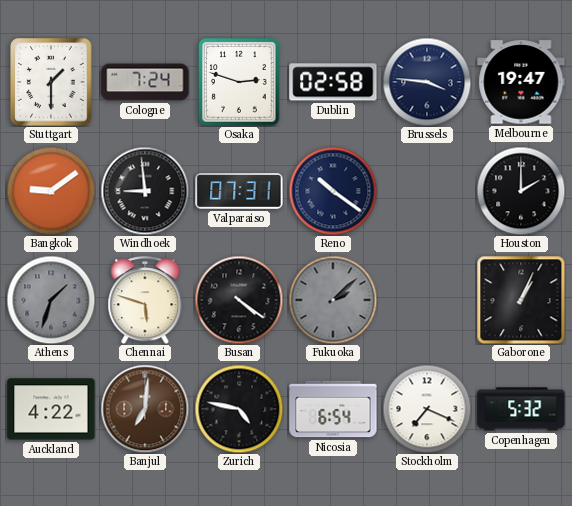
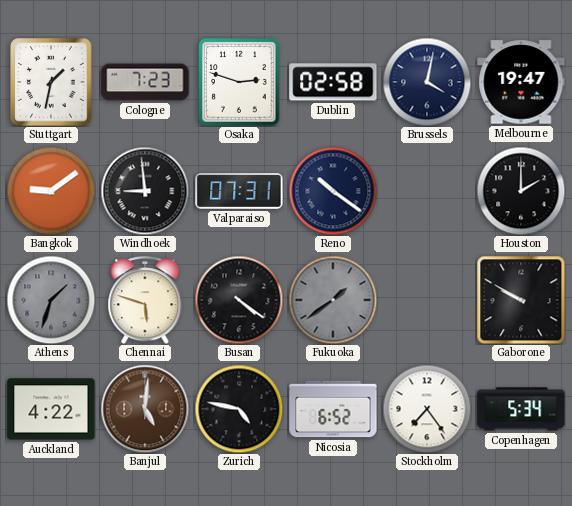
Stuttgart: 1:30 -> 1:32
Cologne: 7:24 -> 7:23
Brussels: 3:46 -> 4:02
Fukuoka: 2:08 -> 1:39
Gaborone: 1:04 -> 9:50
Banjul: 7:01 -> 5:01
Nicosia: 6:54 -> 6:52
Stockholm: 7:19 -> 7:24
Copenhagen: 5:32 -> 5:34
